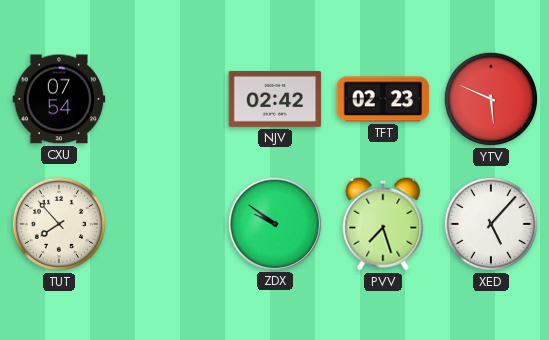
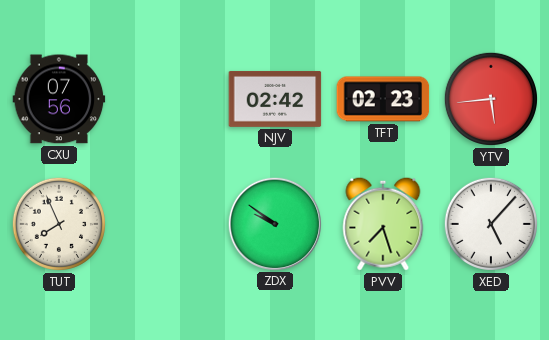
CXU: 07:54 -> 07:56
YTV: 5:49 -> 5:44
TUT: 7:53 -> 7:56
